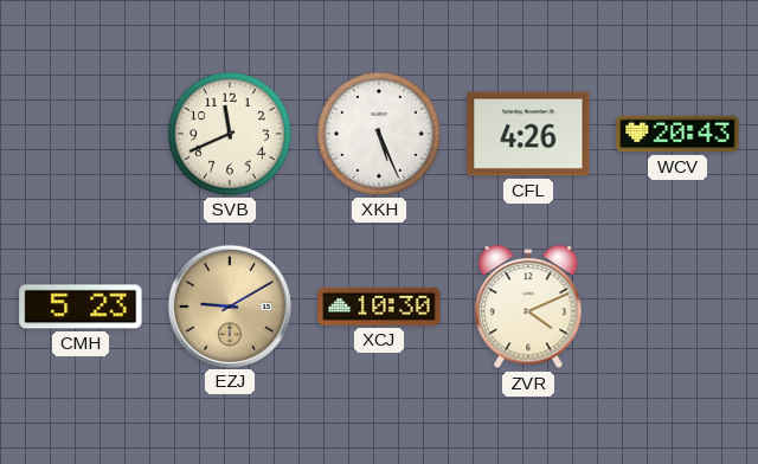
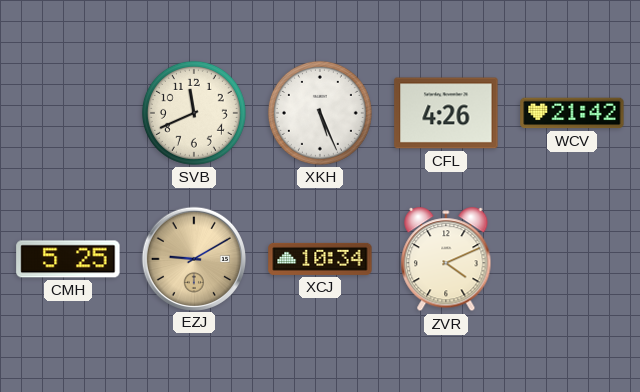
WCV: 20:43 -> 21:42
CMH: 5:23 -> 5:25
XCJ: 10:30 -> 10:34
